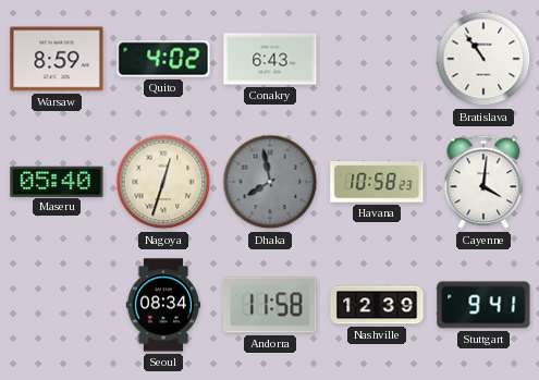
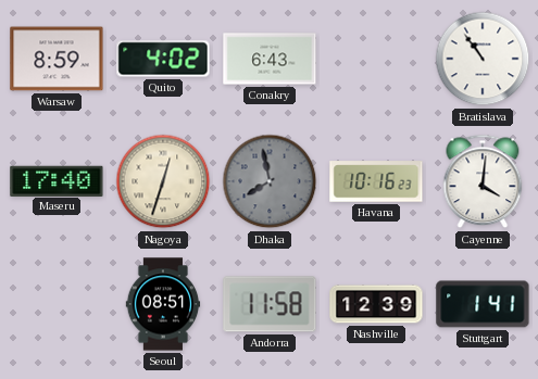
Maseru: 05:40 -> 17:40
Havana: 10:58 -> 10:16
Seoul: 08:34 -> 08:51
Stuttgart: 9:41 -> 1:41
